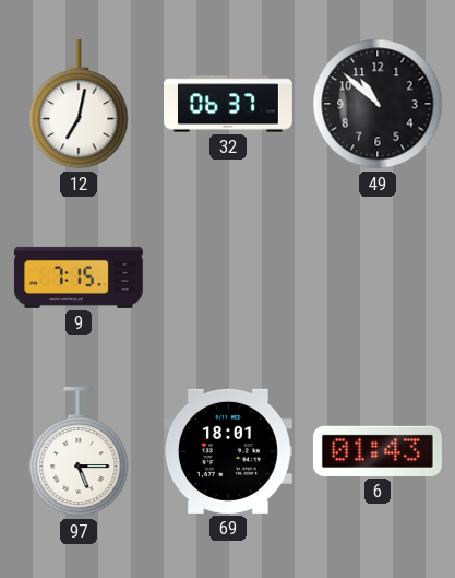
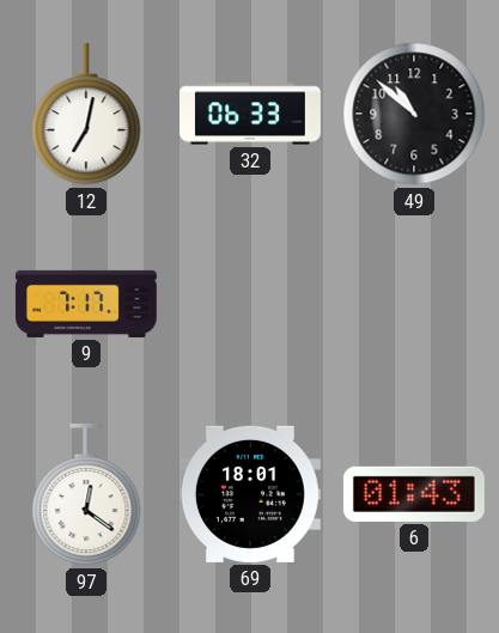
32: 06:37 -> 06:33
9: 7:15 -> 7:17
97: 5:15 -> 12:21
